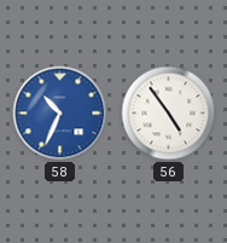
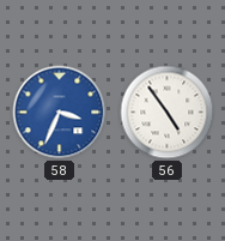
58: 10:34 -> 3:34
